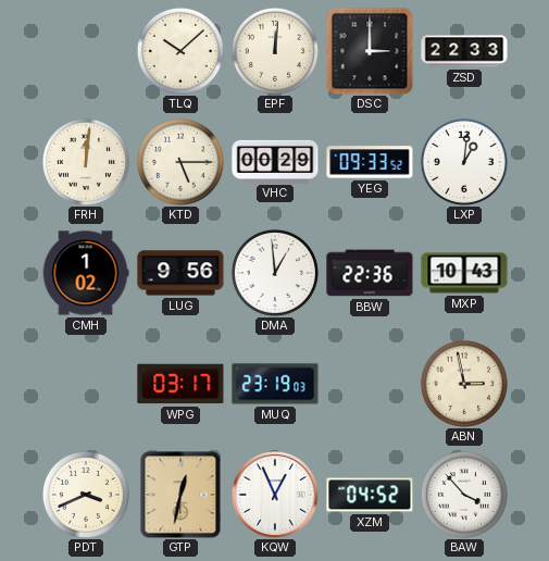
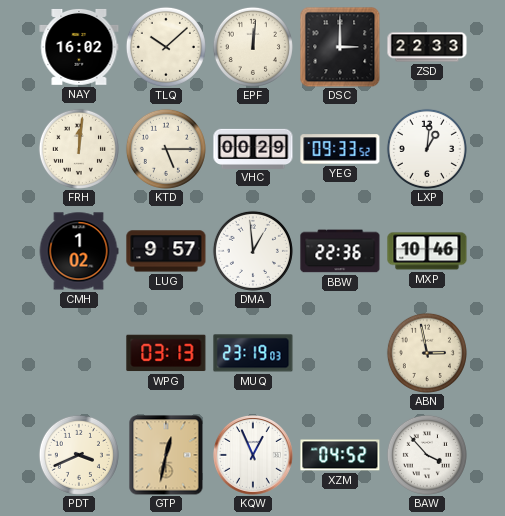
NAY: none -> 16:02
LUG: 9:56 -> 9:57
MXP: 10:43 -> 10:46
WPG: 03:17 -> 03:13
